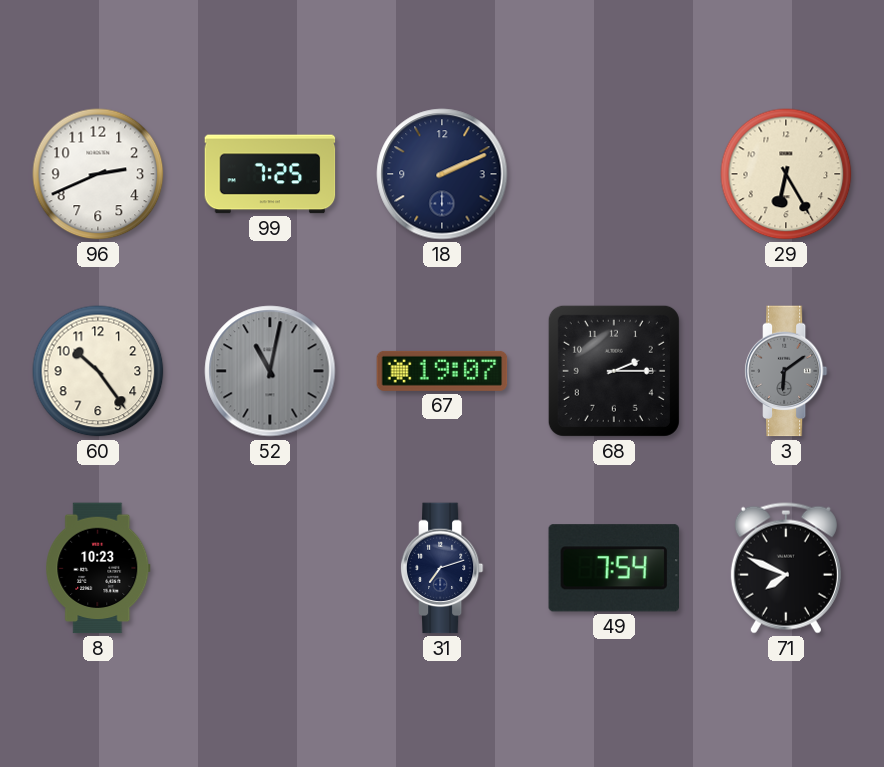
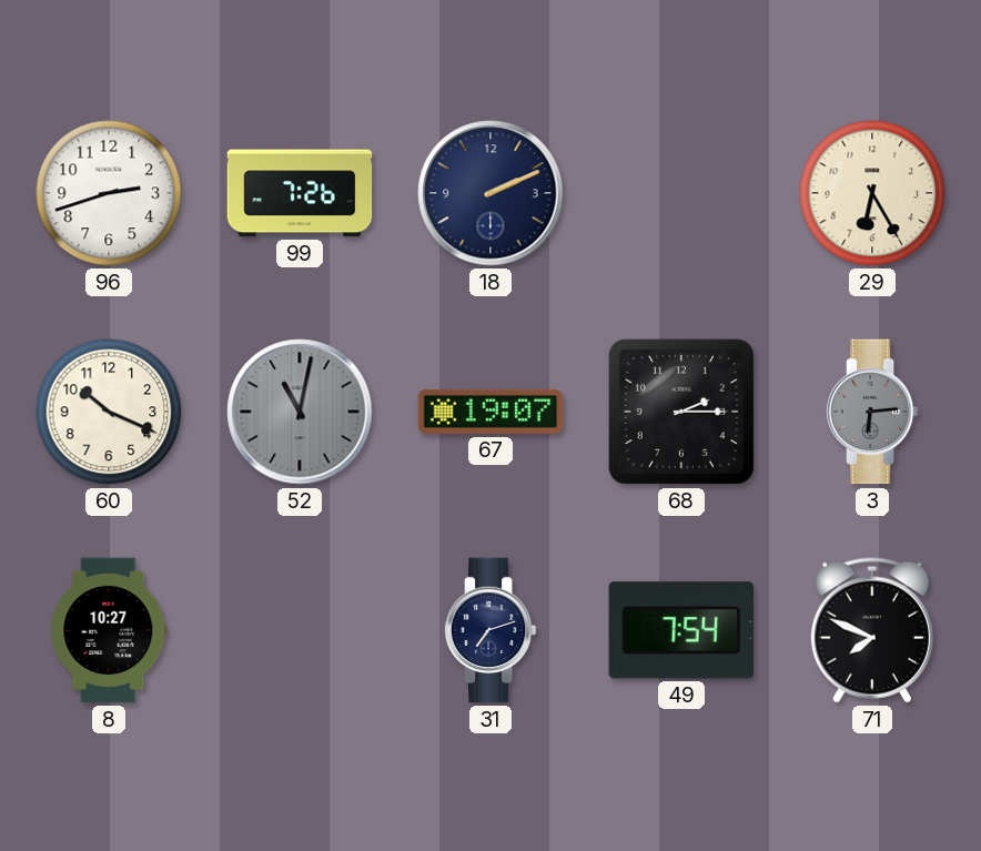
96: 2:41 -> 2:42
99: 7:25 -> 7:26
60: 10:24 -> 10:19
3: 6:09 -> 6:14
8: 10:23 -> 10:27
